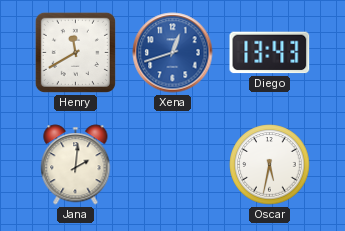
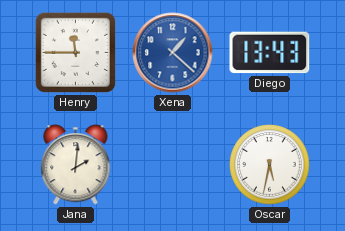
Henry: 11:40 -> 11:45
Xena: 12:42 -> 1:22
